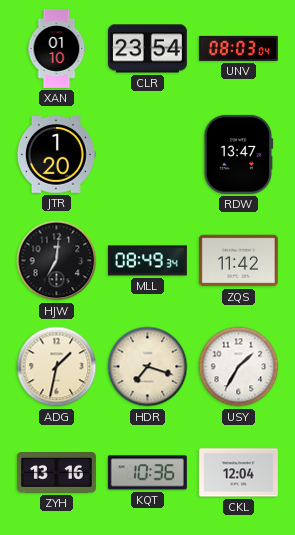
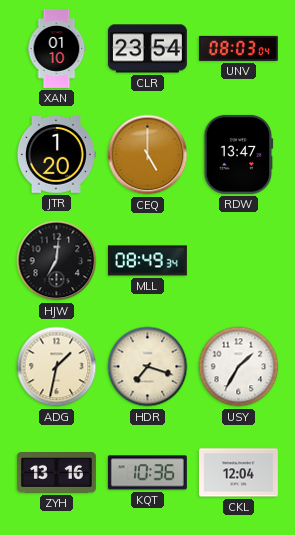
CEQ: none -> 5:00
ZQS: 11:42 -> none
